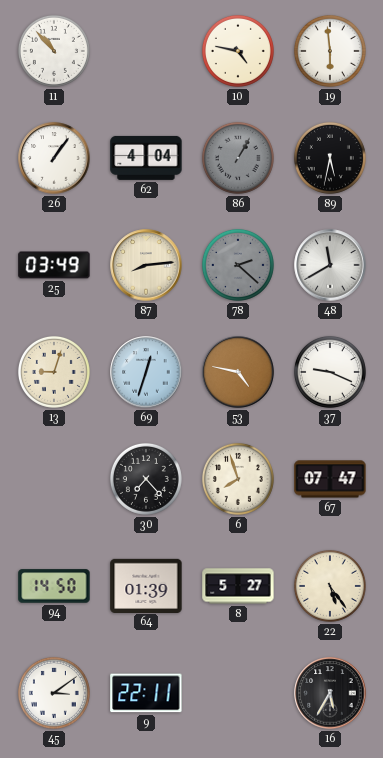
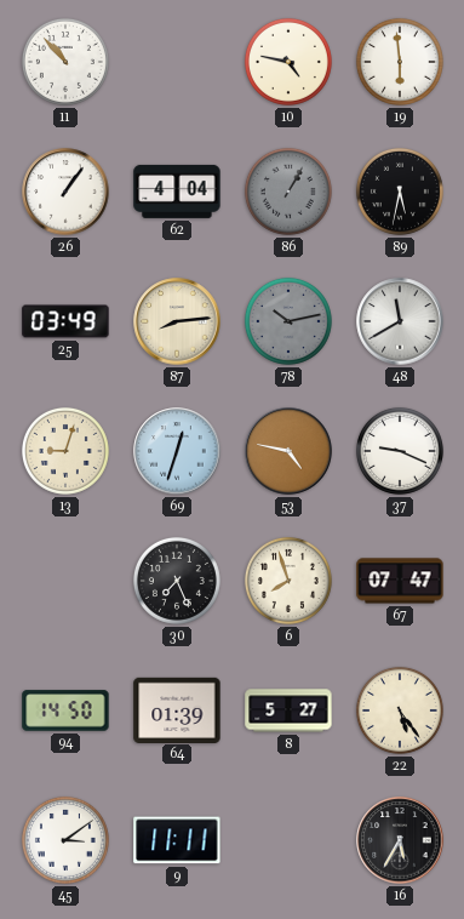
78: 2:22 -> 10:13
30: 7:23 -> 7:26
9: 22:11 -> 11:11
